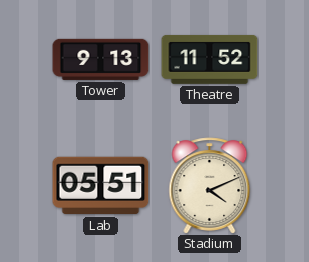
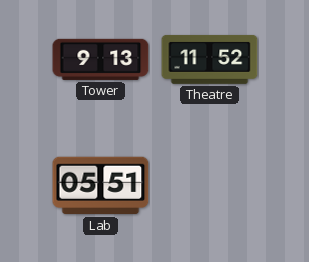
Stadium: 4:11 -> none
